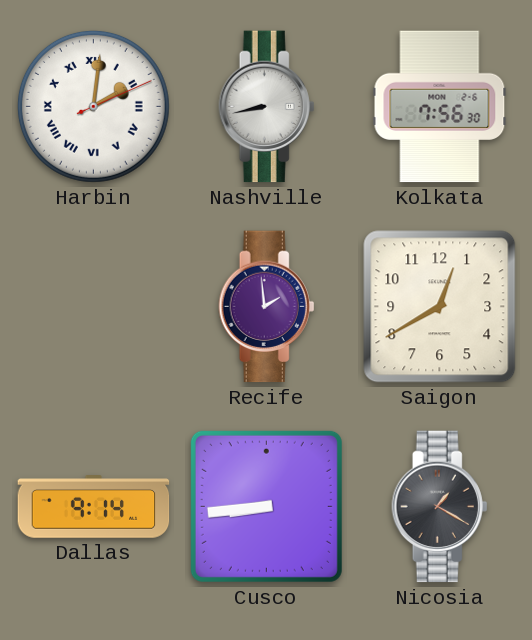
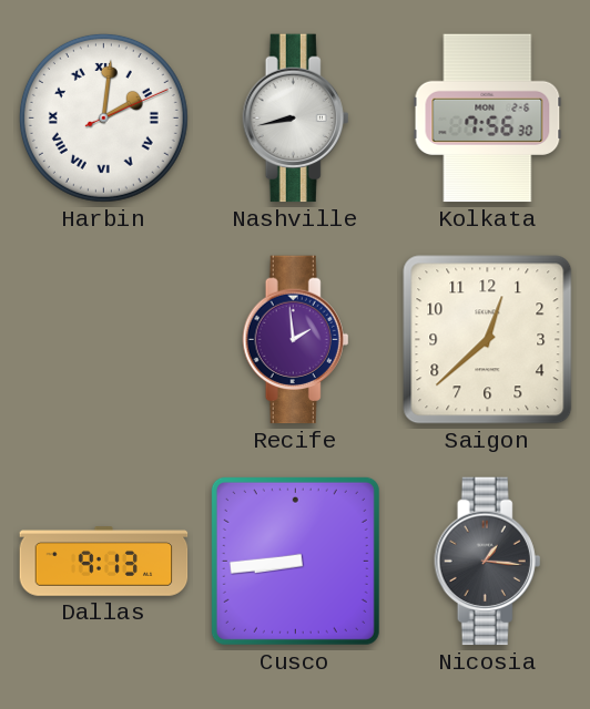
Saigon: 12:40 -> 12:38
Dallas: 9:14 -> 9:13
Nicosia: 1:20 -> 1:16
